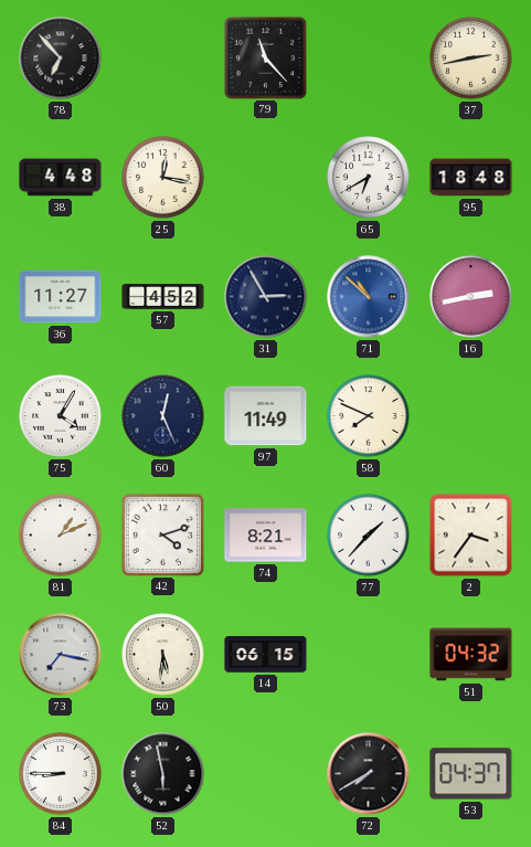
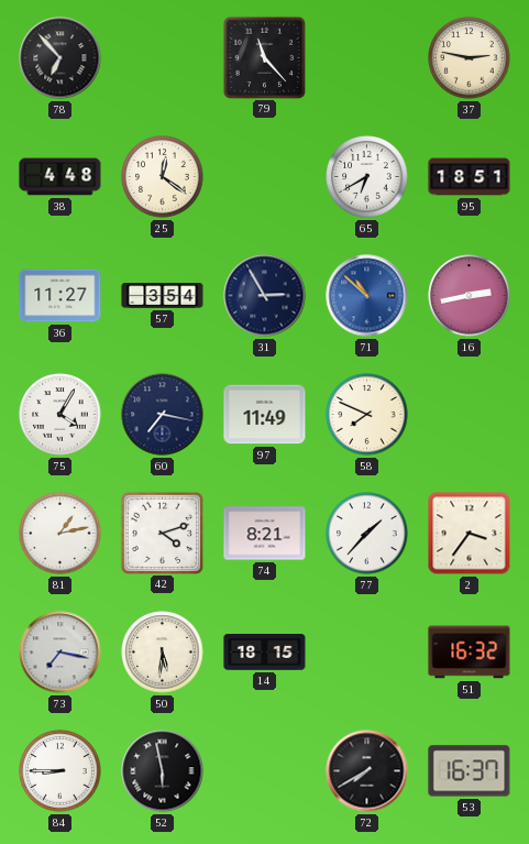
37: 2:43 -> 2:47
25: 12:17 -> 12:21
95: 18:48 -> 18:51
57: 4:52 -> 3:54
60: 12:26 -> 7:17
81: 1:11 -> 1:13
14: 06:15 -> 18:15
51: 04:32 -> 16:32
53: 04:37 -> 16:37
